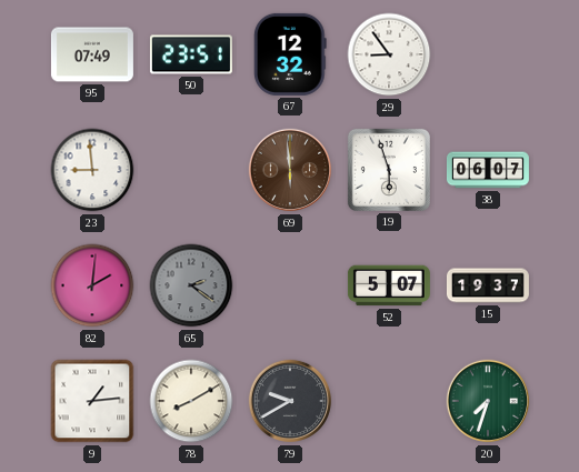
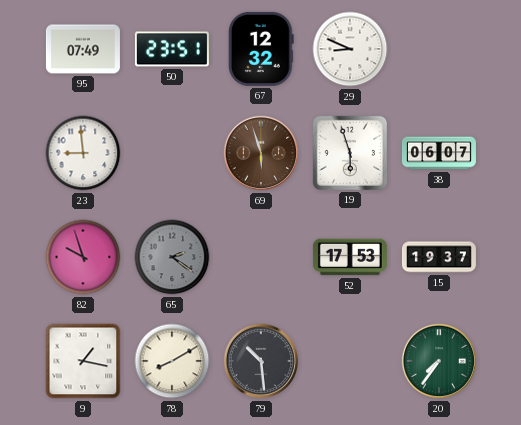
29: 8:54 -> 8:49
69: 5:59 -> 5:57
82: 2:01 -> 9:57
52: 5:07 -> 17:53
9: 1:14 -> 1:17
79: 9:40 -> 10:29
20: 7:33 -> 7:36
